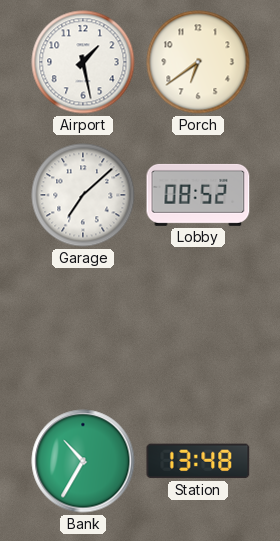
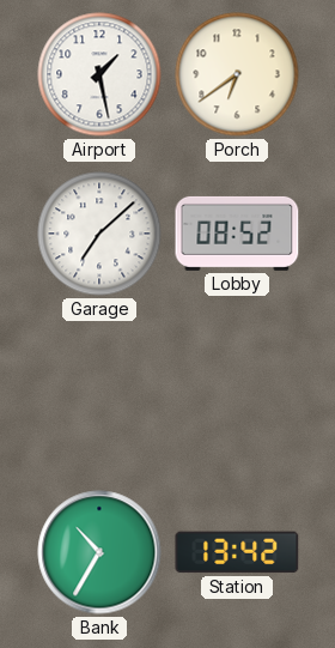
Station: 13:48 -> 13:42
